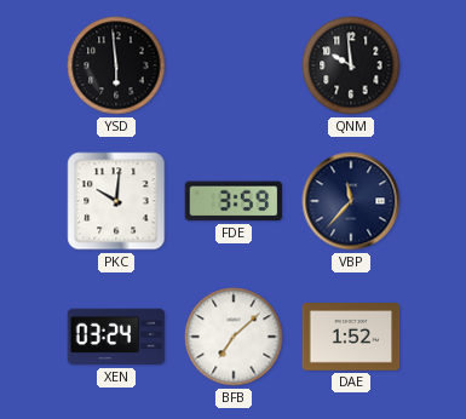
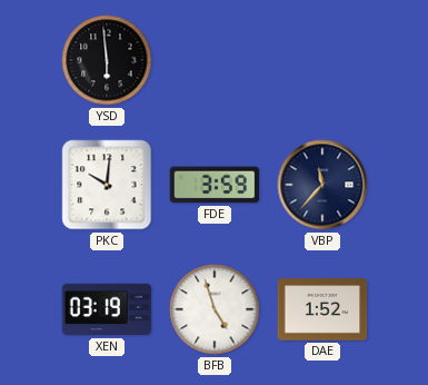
QNM: 9:59 -> none
XEN: 03:24 -> 03:19
BFB: 7:08 -> 4:57
